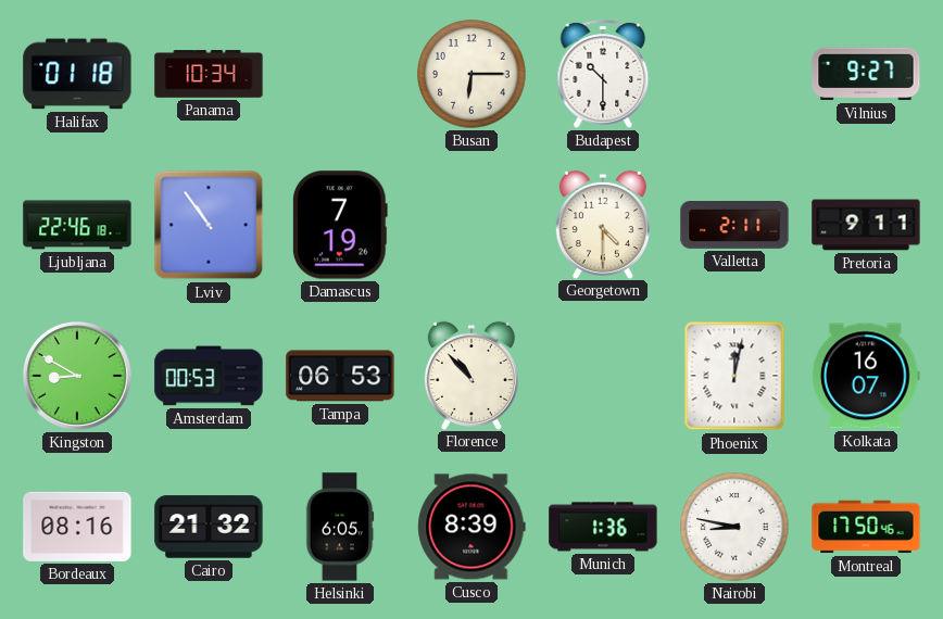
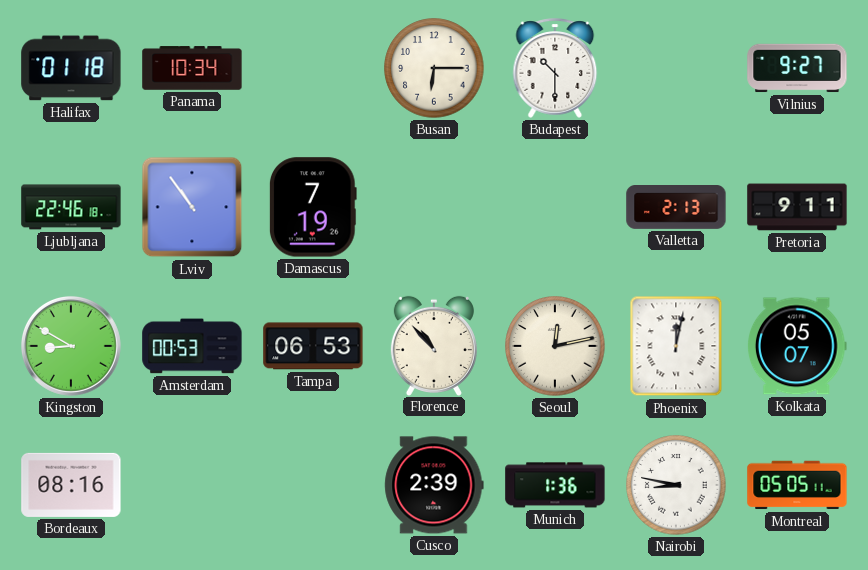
Georgetown: 4:30 -> none
Valletta: 2:11 -> 2:13
Seoul: none -> 12:13
Kolkata: 16:07 -> 05:07
Cairo: 21:32 -> none
Helsinki: 6:05 -> none
Cusco: 8:39 -> 2:39
Montreal: 17:50 -> 05:05
